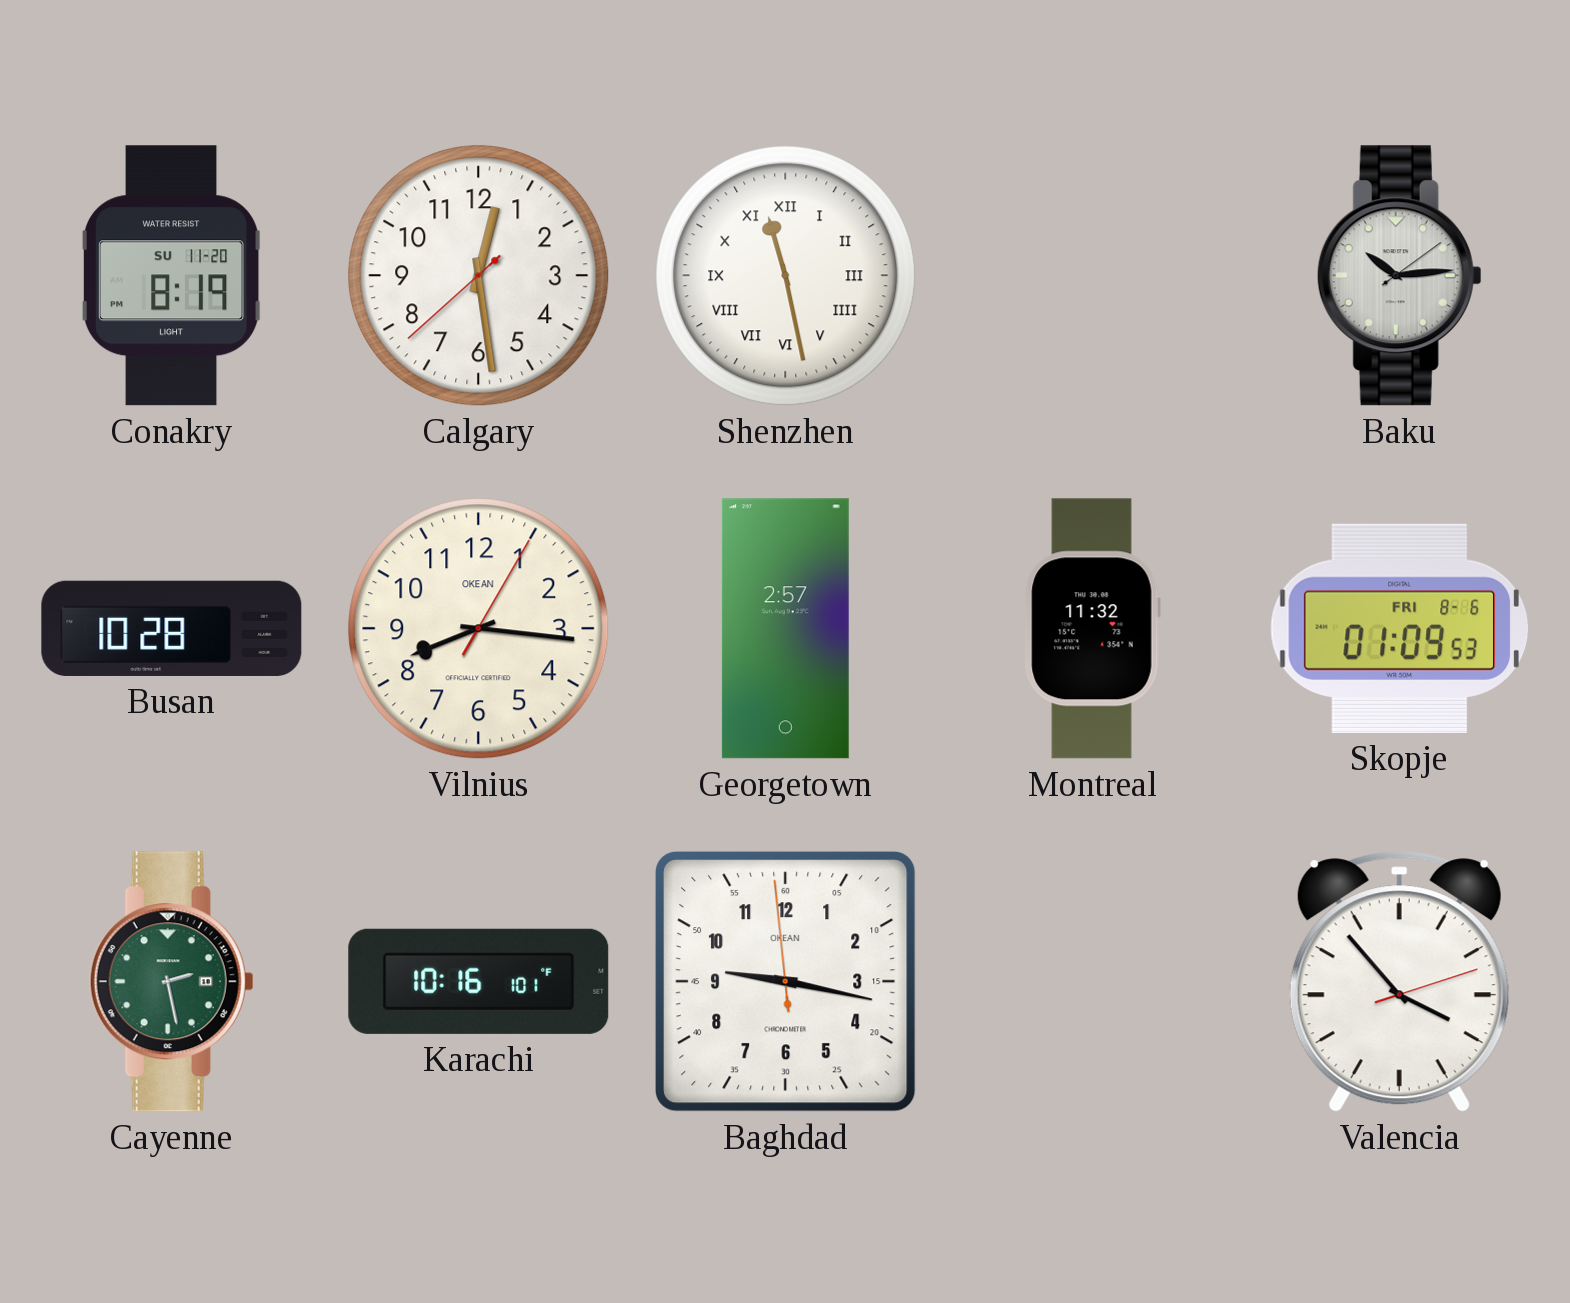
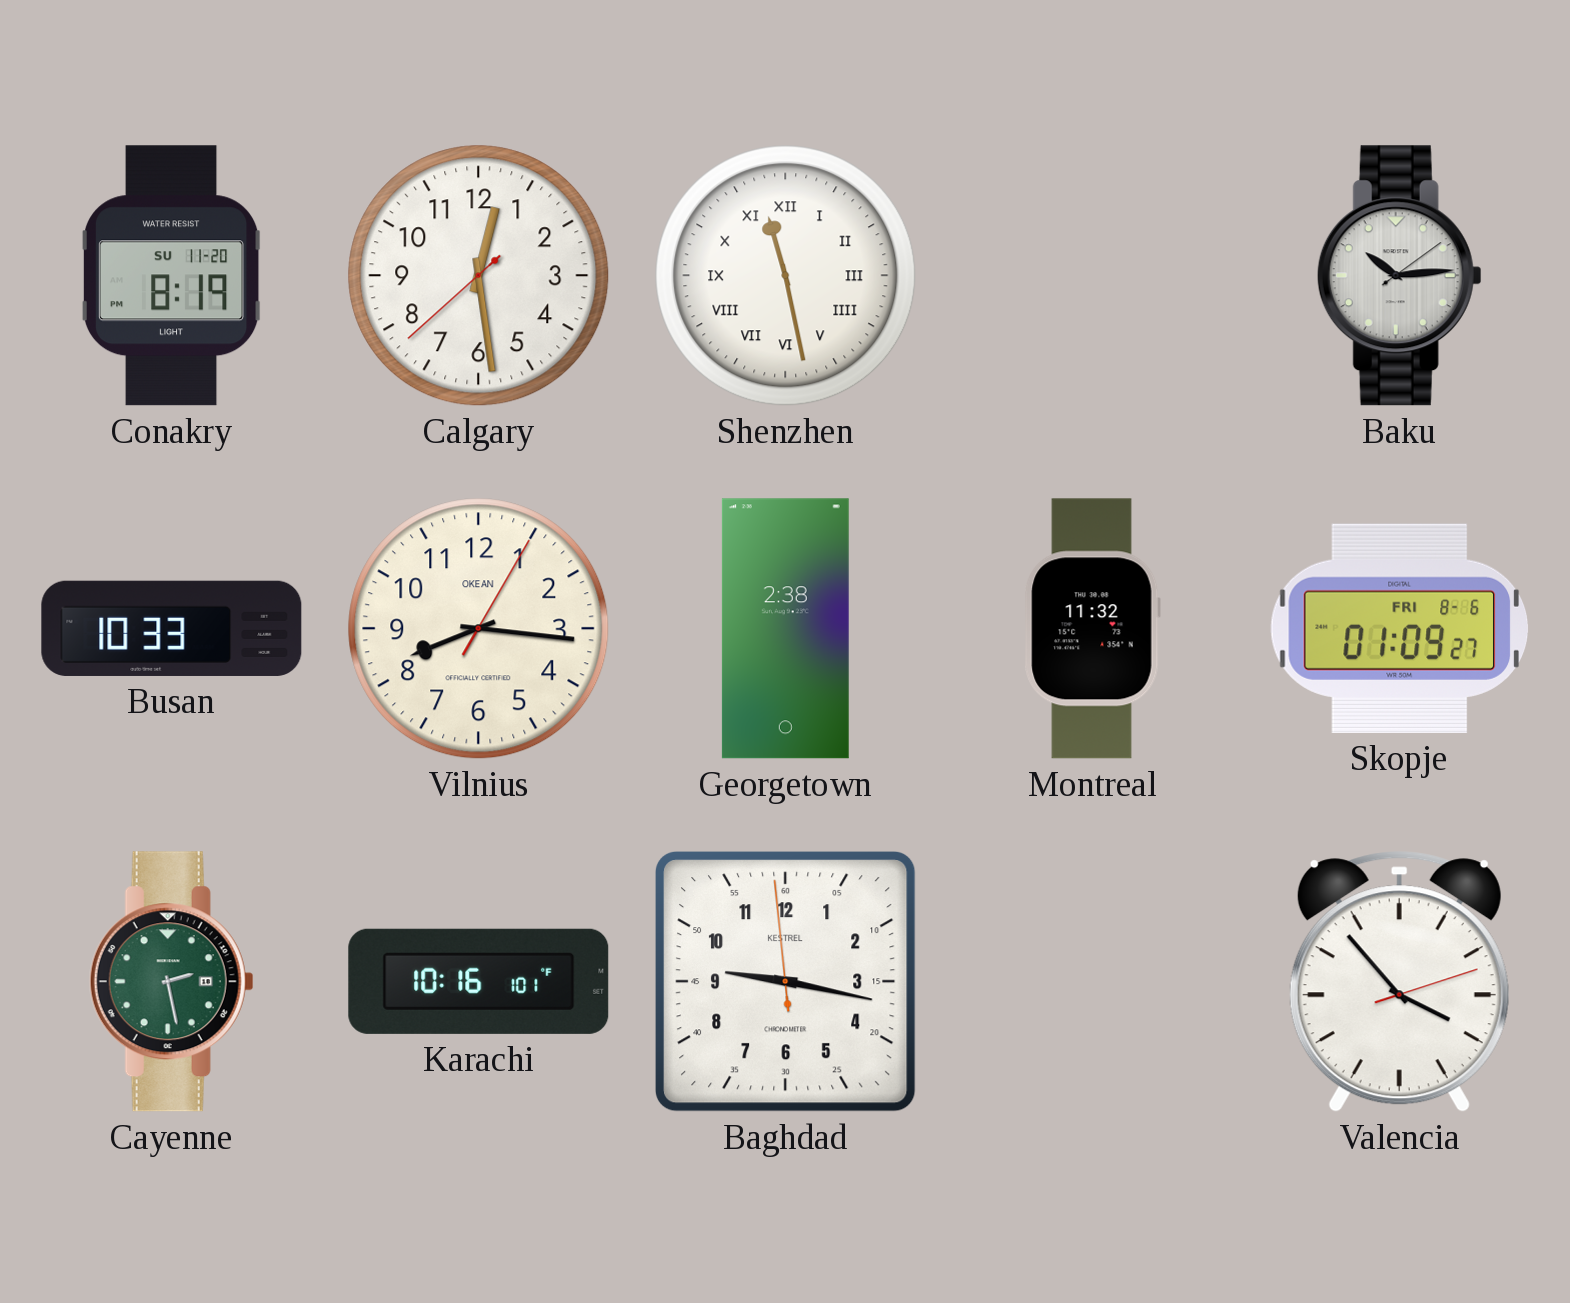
Busan: 10:28 -> 10:33
Georgetown: 2:57 -> 2:38
Skopje: 01:09:53 -> 01:09:27
Baghdad brand: OKEAN -> KESTREL
